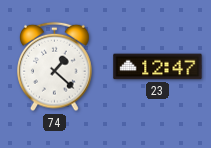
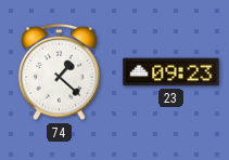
23: 12:47 -> 09:23
